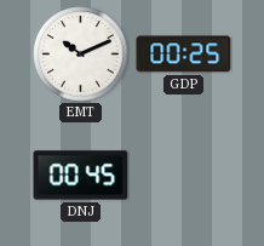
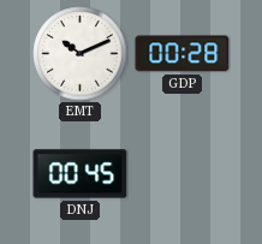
GDP: 00:25 -> 00:28
